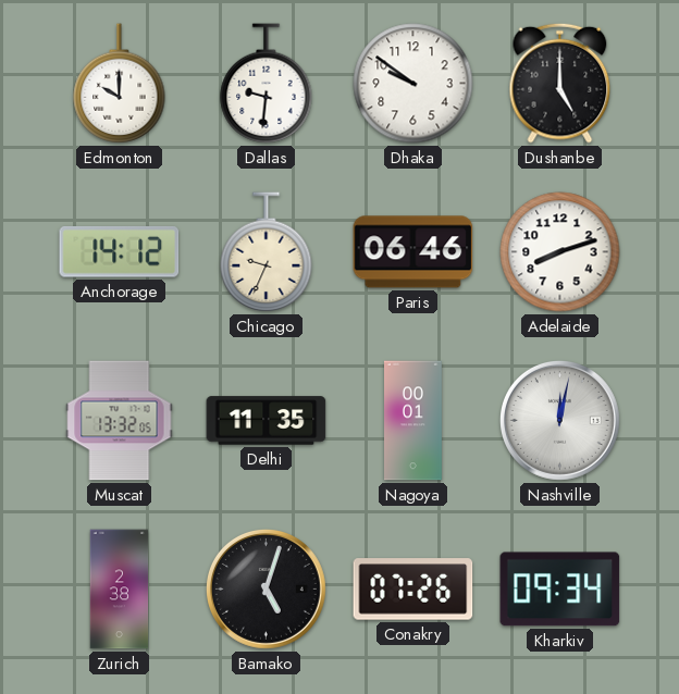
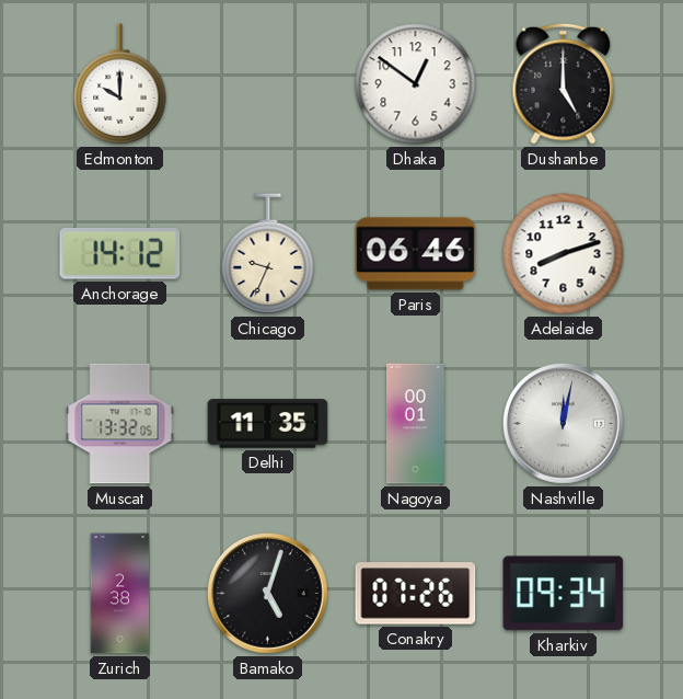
Dallas: 9:31 -> none
Dhaka: 9:51 -> 12:51
